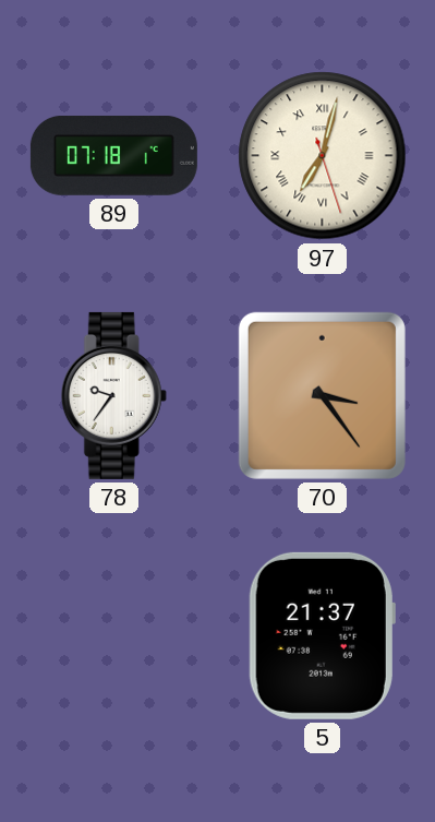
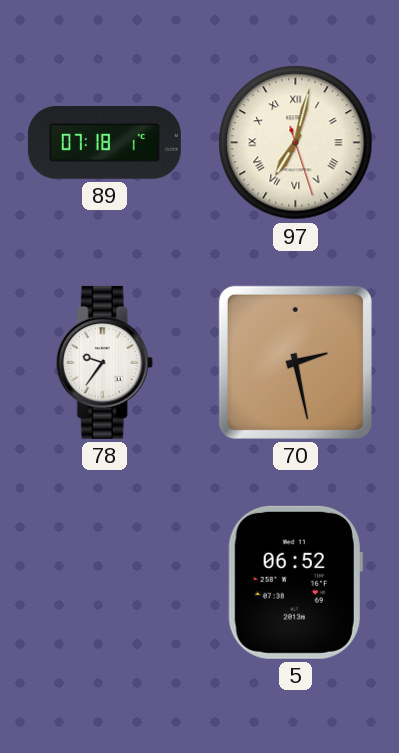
70: 3:24 -> 2:28
5: 21:37 -> 06:52
